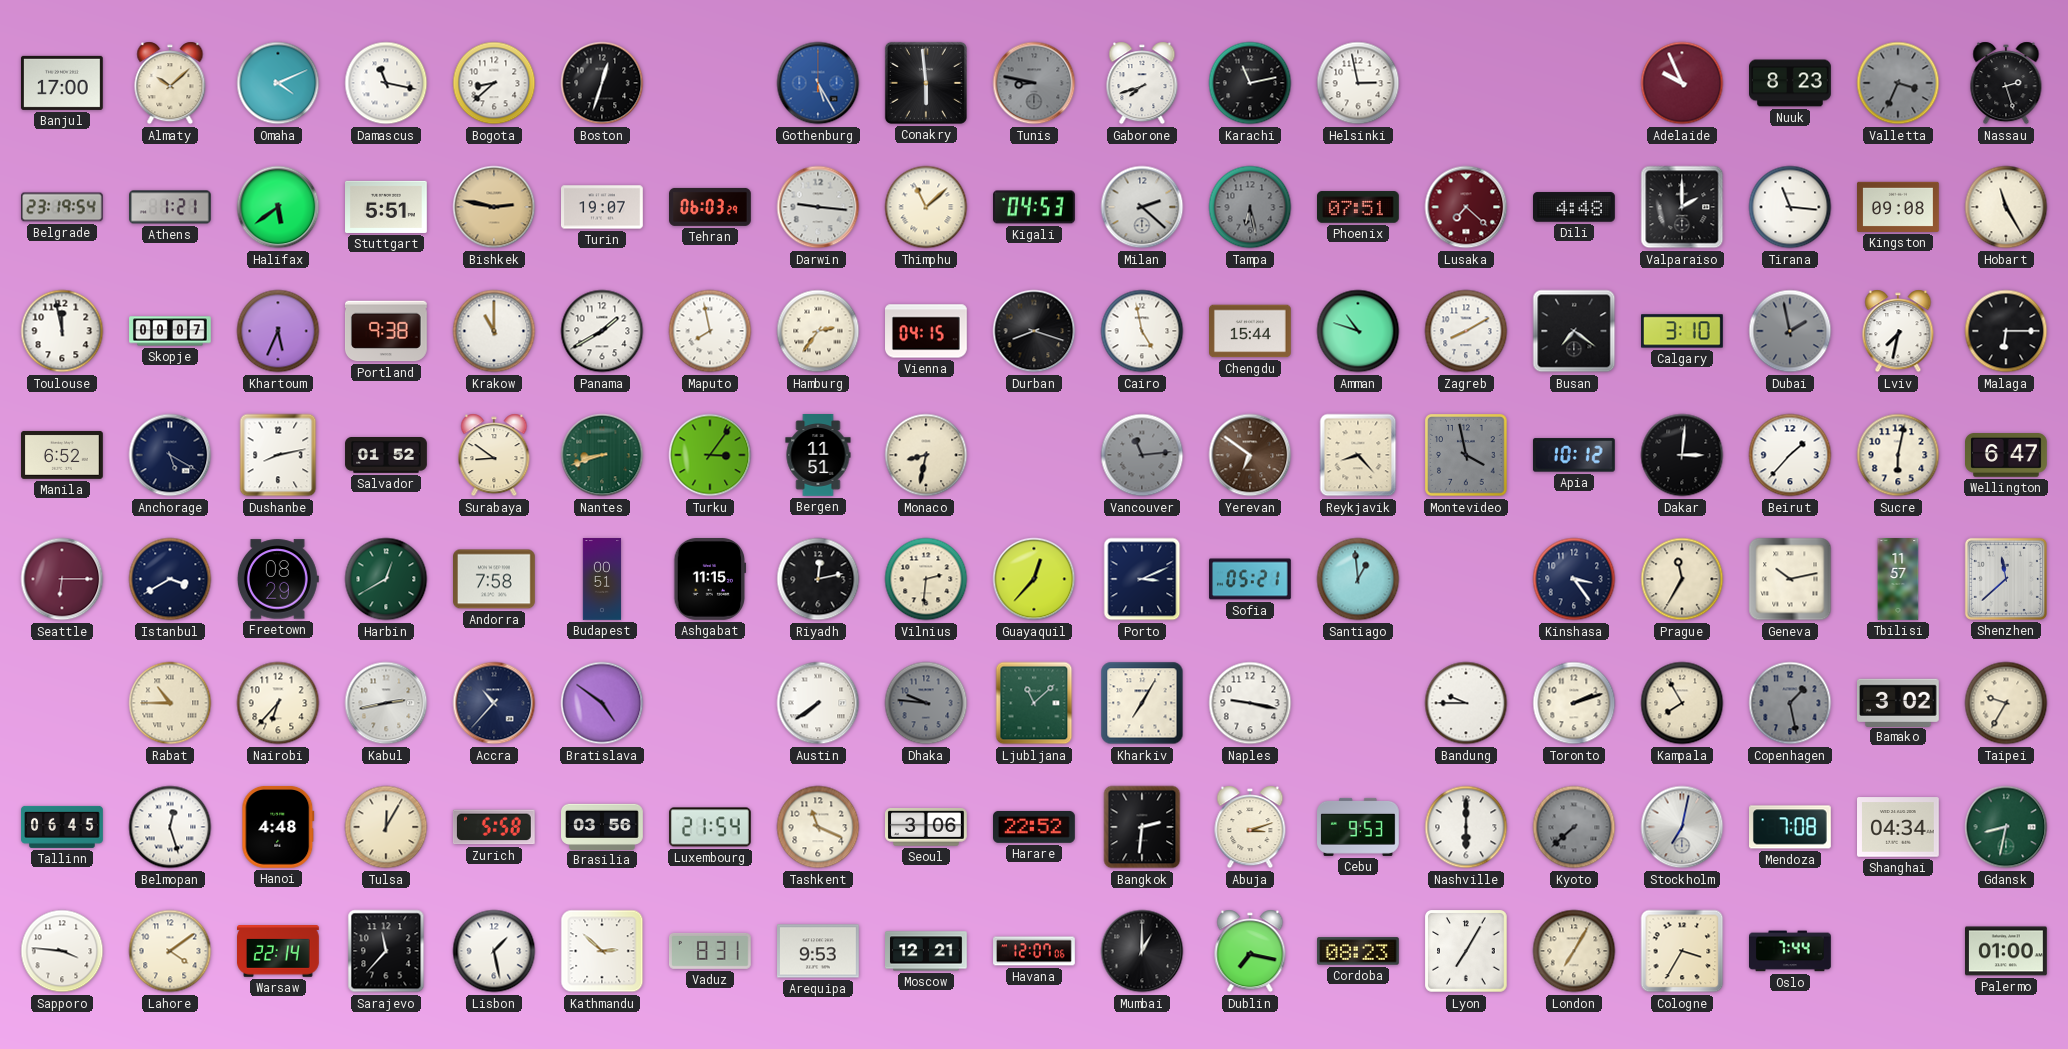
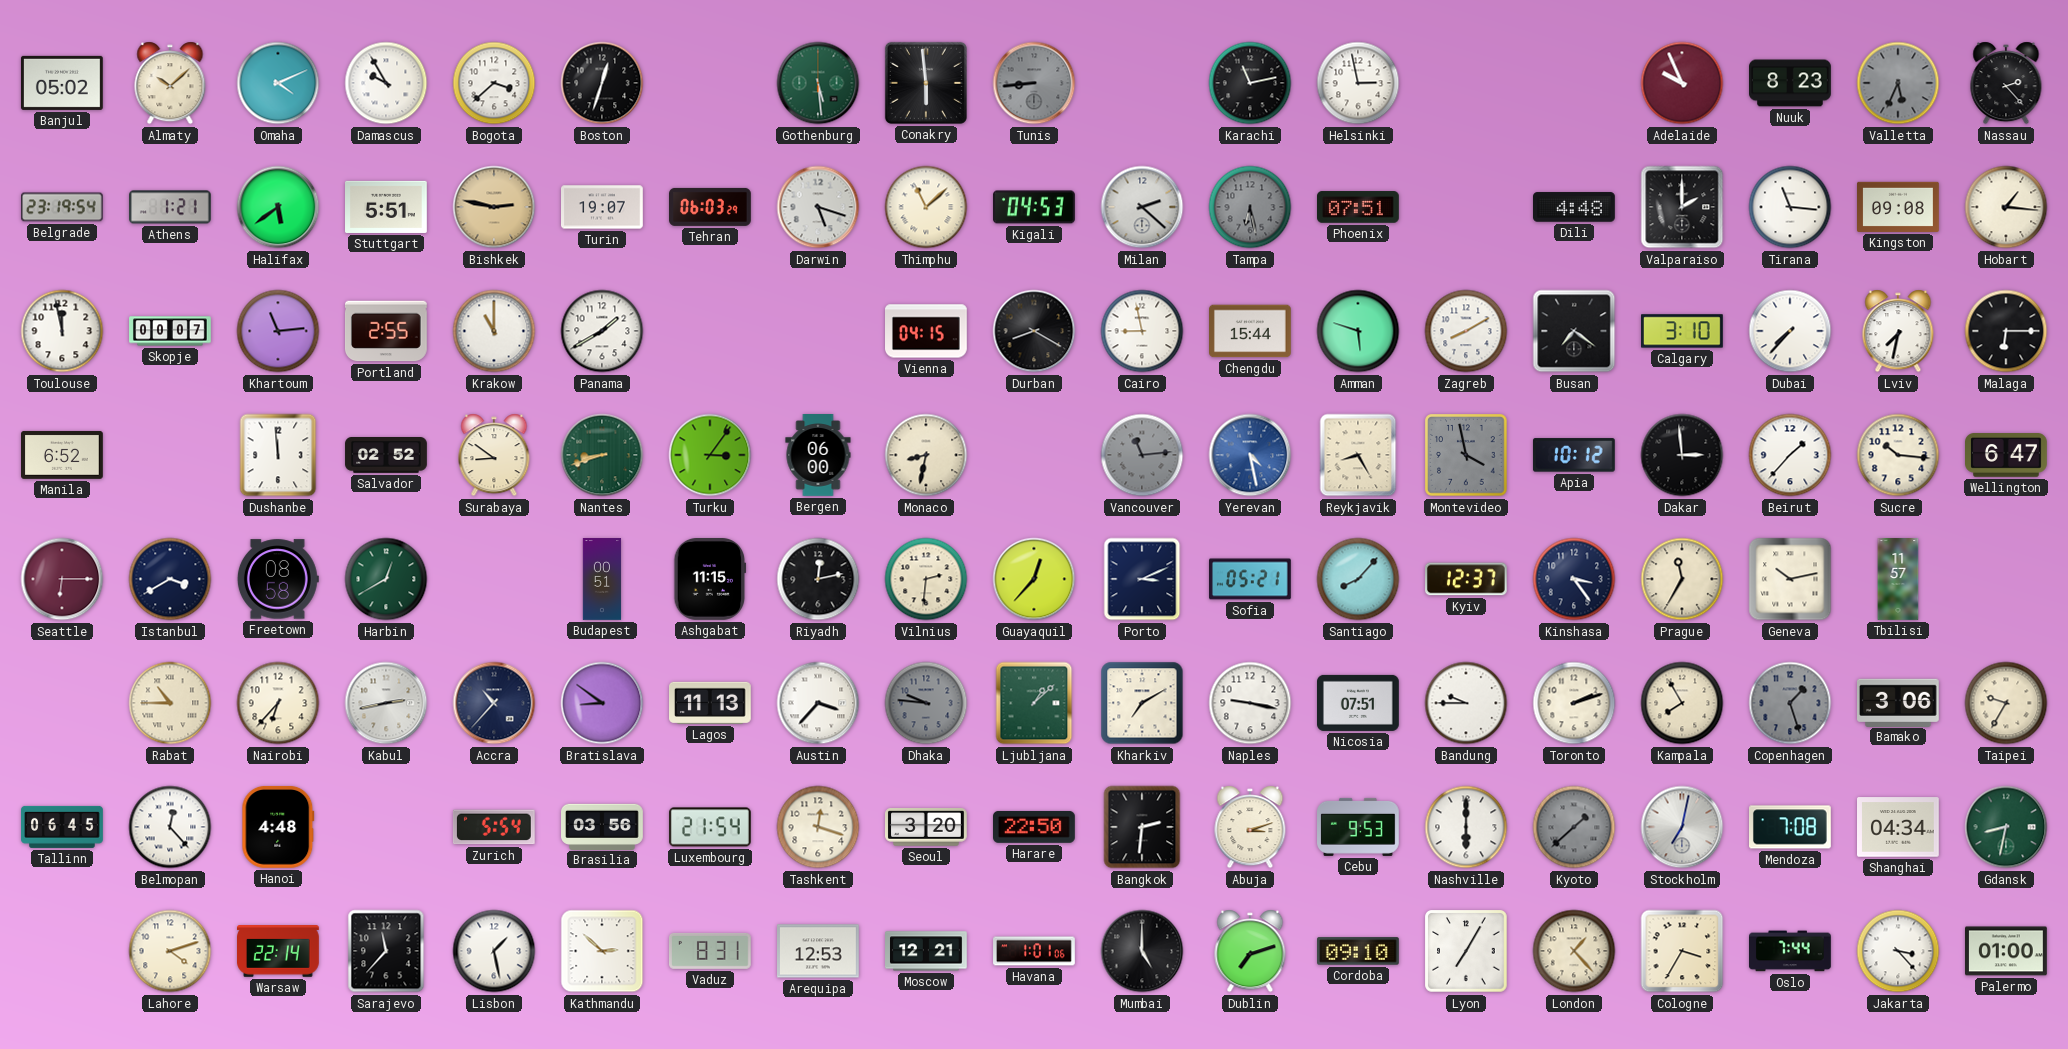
Banjul: 17:00 -> 05:02
Damascus: 11:17 -> 9:55
Bogota: 8:38 -> 3:38
Gothenburg: 5:25 -> 5:29
Gothenburg dial: blue -> green
Tunis: 8:47 -> 8:44
Gaborone: 7:42 -> none
Valletta: 3:34 -> 5:34
Nassau: 2:27 -> 2:23
Darwin: 9:16 -> 5:18
Lusaka: 7:22 -> none
Hobart: 11:25 -> 1:16
Khartoum: 5:34 -> 11:14
Portland: 9:38 -> 2:55
Maputo: 7:58 -> none
Hamburg: 2:36 -> none
Durban: 8:18 -> 8:20
Cairo: 4:58 -> 8:58
Amman: 10:48 -> 5:48
Dubai: 1:58 -> 7:37
Dubai dial: grey -> white
Anchorage: 5:20 -> none
Dushanbe: 8:13 -> 11:59
Salvador: 01:52 -> 02:52
Bergen: 11:51 -> 06:00
Yerevan: 6:51 -> 4:28
Yerevan dial: brown -> blue
Reykjavik: 8:23 -> 8:25
Dakar: 3:01 -> 2:59
Sucre: 6:02 -> 10:16
Freetown: 08:29 -> 08:58
Andorra: 7:58 -> none
Santiago: 12:59 -> 8:07
Kyiv: none -> 12:37
Shenzhen: 11:38 -> none
Bratislava: 4:51 -> 8:51
Lagos: none -> 11:13
Austin: 7:39 -> 3:37
Ljubljana: 11:08 -> 1:08
Kharkiv: 7:05 -> 7:10
Nicosia: none -> 07:51
Copenhagen: 1:28 -> 1:27
Bamako: 3:02 -> 3:06
Belmopan: 12:27 -> 12:23
Tulsa: 12:05 -> none
Zurich: 5:58 -> 5:54
Tashkent: 11:19 -> 12:18
Seoul: 3:06 -> 3:20
Harare: 22:52 -> 22:50
Kyoto: 7:38 -> 1:38
Sapporo: 3:46 -> none
Lahore: 4:09 -> 4:12
Arequipa: 9:53 -> 12:53
Havana: 12:07 -> 1:01
Mumbai: 1:00 -> 5:00
Dublin: 7:17 -> 7:12
Cordoba: 08:23 -> 09:10
London: 7:05 -> 1:23
Jakarta: none -> 3:23
